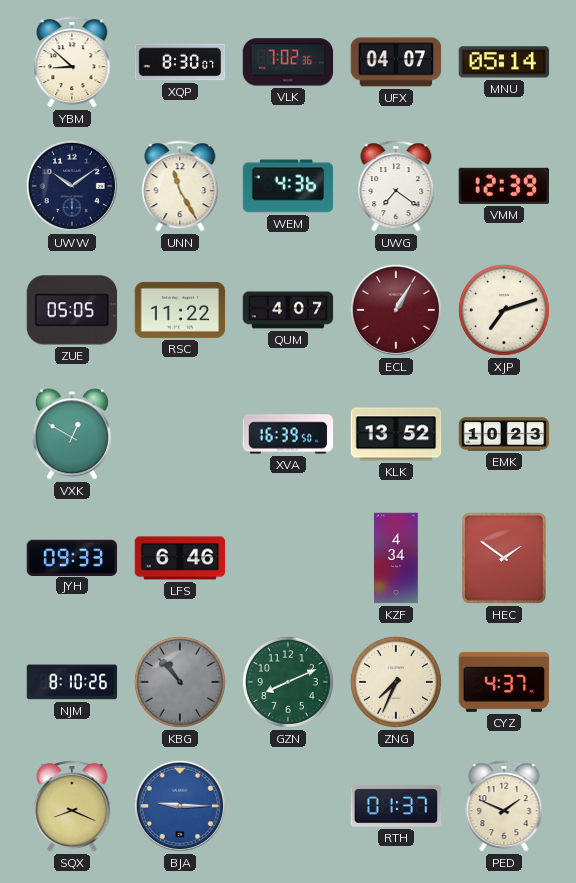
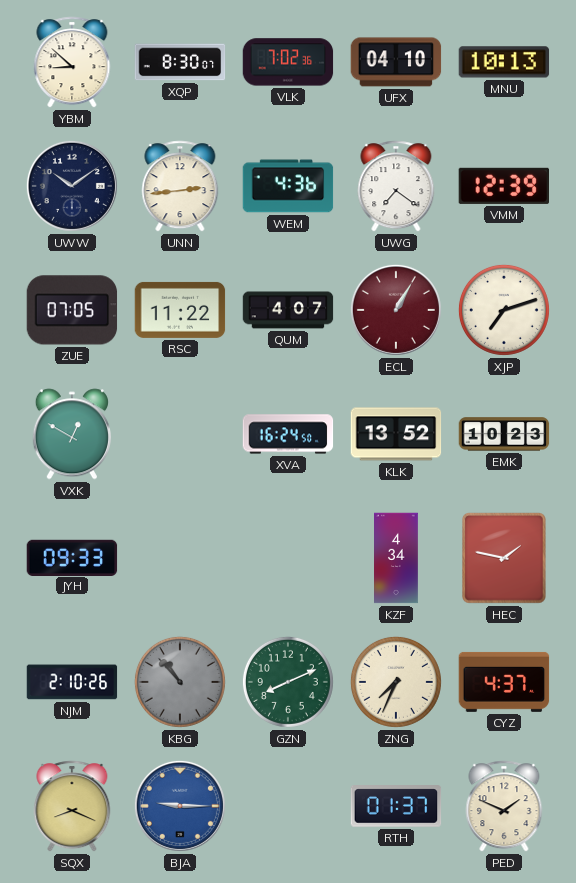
UFX: 04:07 -> 04:10
MNU: 05:14 -> 10:13
UNN: 11:25 -> 2:44
ZUE: 05:05 -> 07:05
XVA: 16:39 -> 16:24
LFS: 6:46 -> none
HEC: 1:51 -> 1:47
NJM: 8:10 -> 2:10
